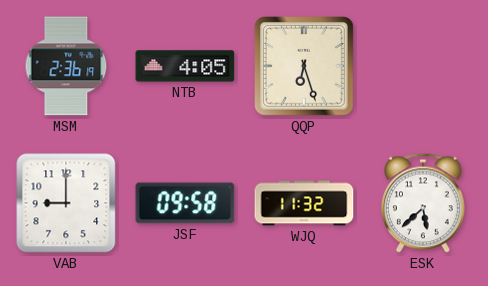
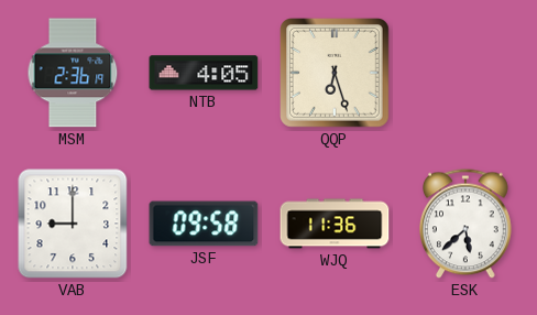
WJQ: 11:32 -> 11:36
